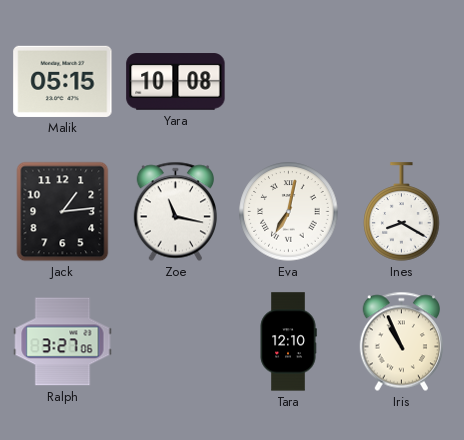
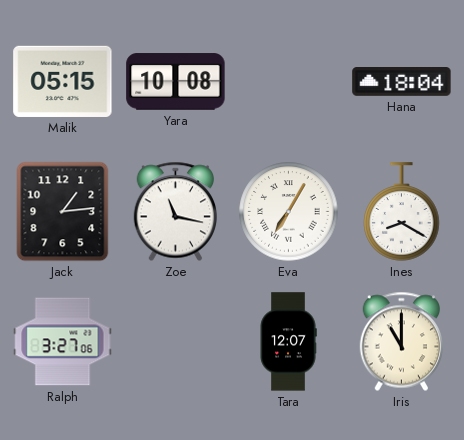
Hana: none -> 18:04
Eva: 7:02 -> 7:05
Tara: 12:10 -> 12:07
Iris: 10:56 -> 11:00
